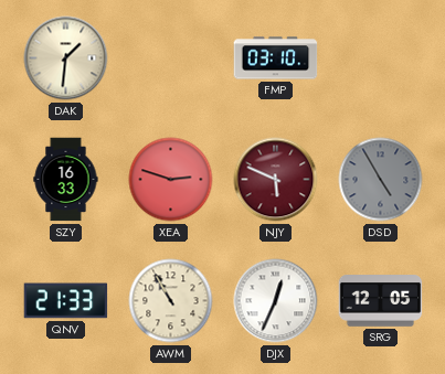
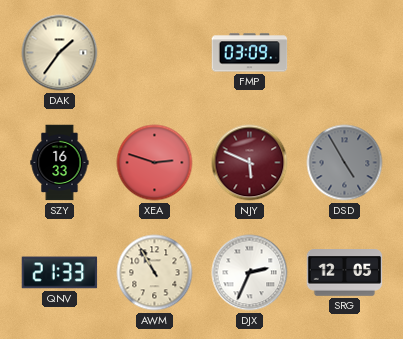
DAK: 1:31 -> 1:36
FMP: 03:10 -> 03:09
DJX: 12:34 -> 2:34
